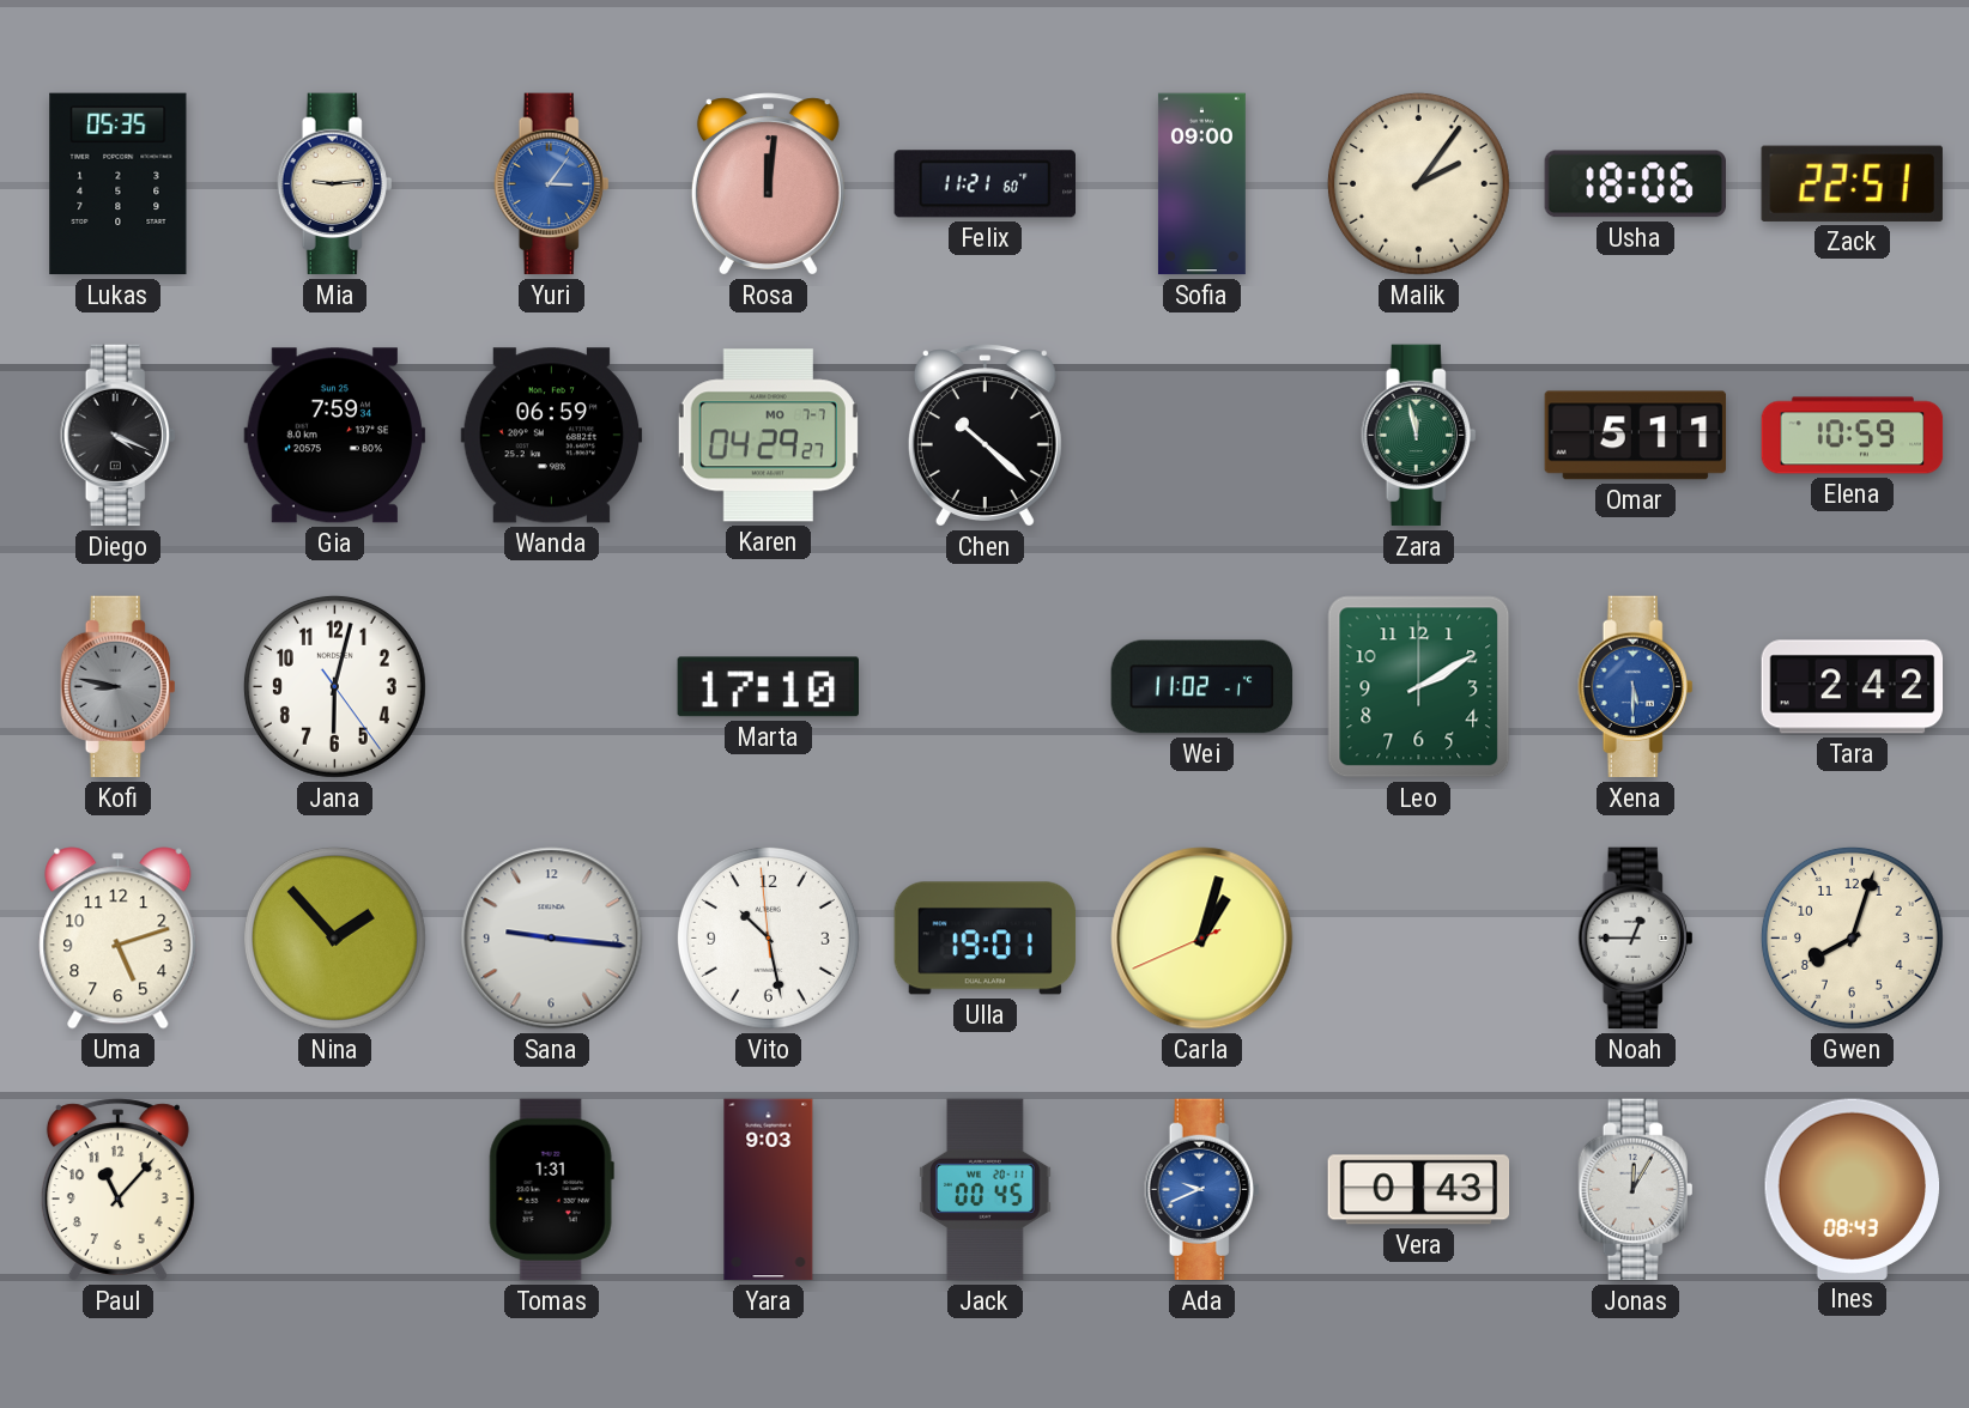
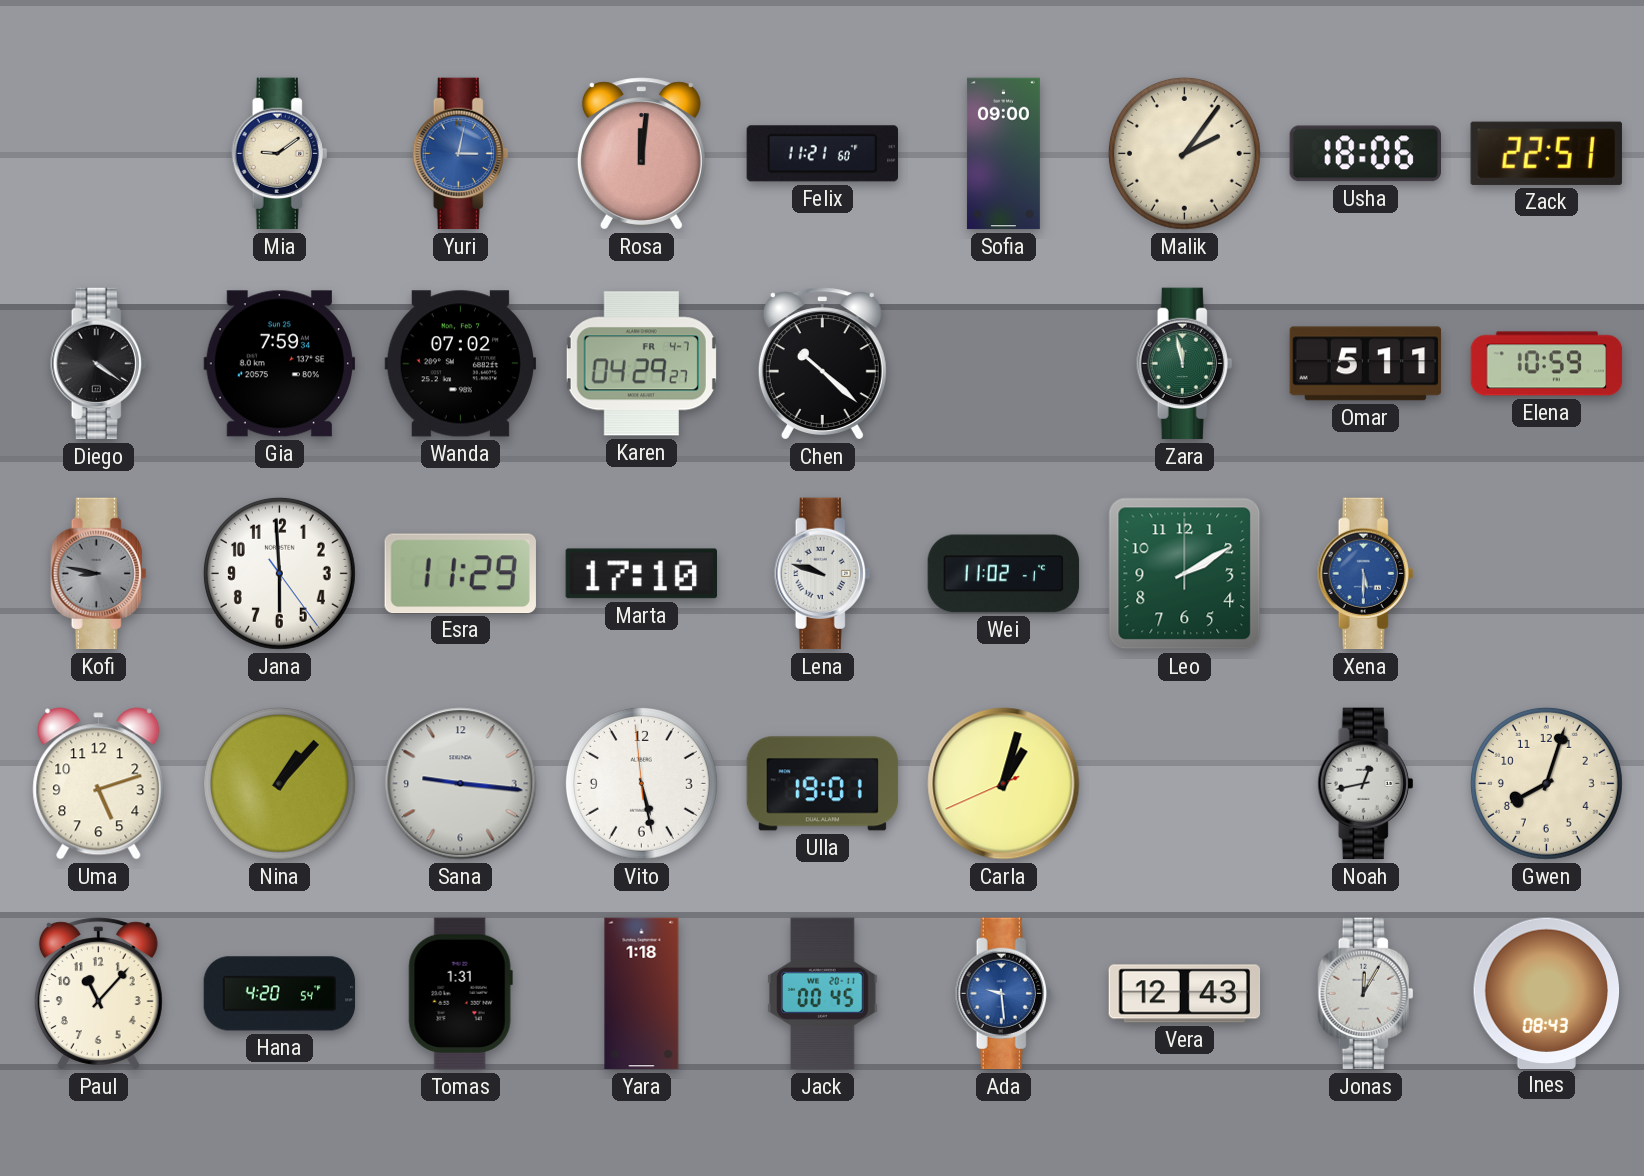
Lukas: 05:35 -> none
Mia: 9:14 -> 9:09
Yuri: 3:06 -> 3:02
Diego: 4:19 -> 4:21
Wanda: 06:59 -> 07:02
Karen date: MO 7-7 -> FR 4-7
Jana: 6:02 -> 5:59
Esra: none -> 11:29
Lena: none -> 9:48
Tara: 2:42 -> none
Nina: 1:53 -> 1:07
Vito: 10:27 -> 5:27
Noah: 12:45 -> 12:43
Hana: none -> 4:20
Yara: 9:03 -> 1:18
Ada: 9:41 -> 9:29
Vera: 0:43 -> 12:43
